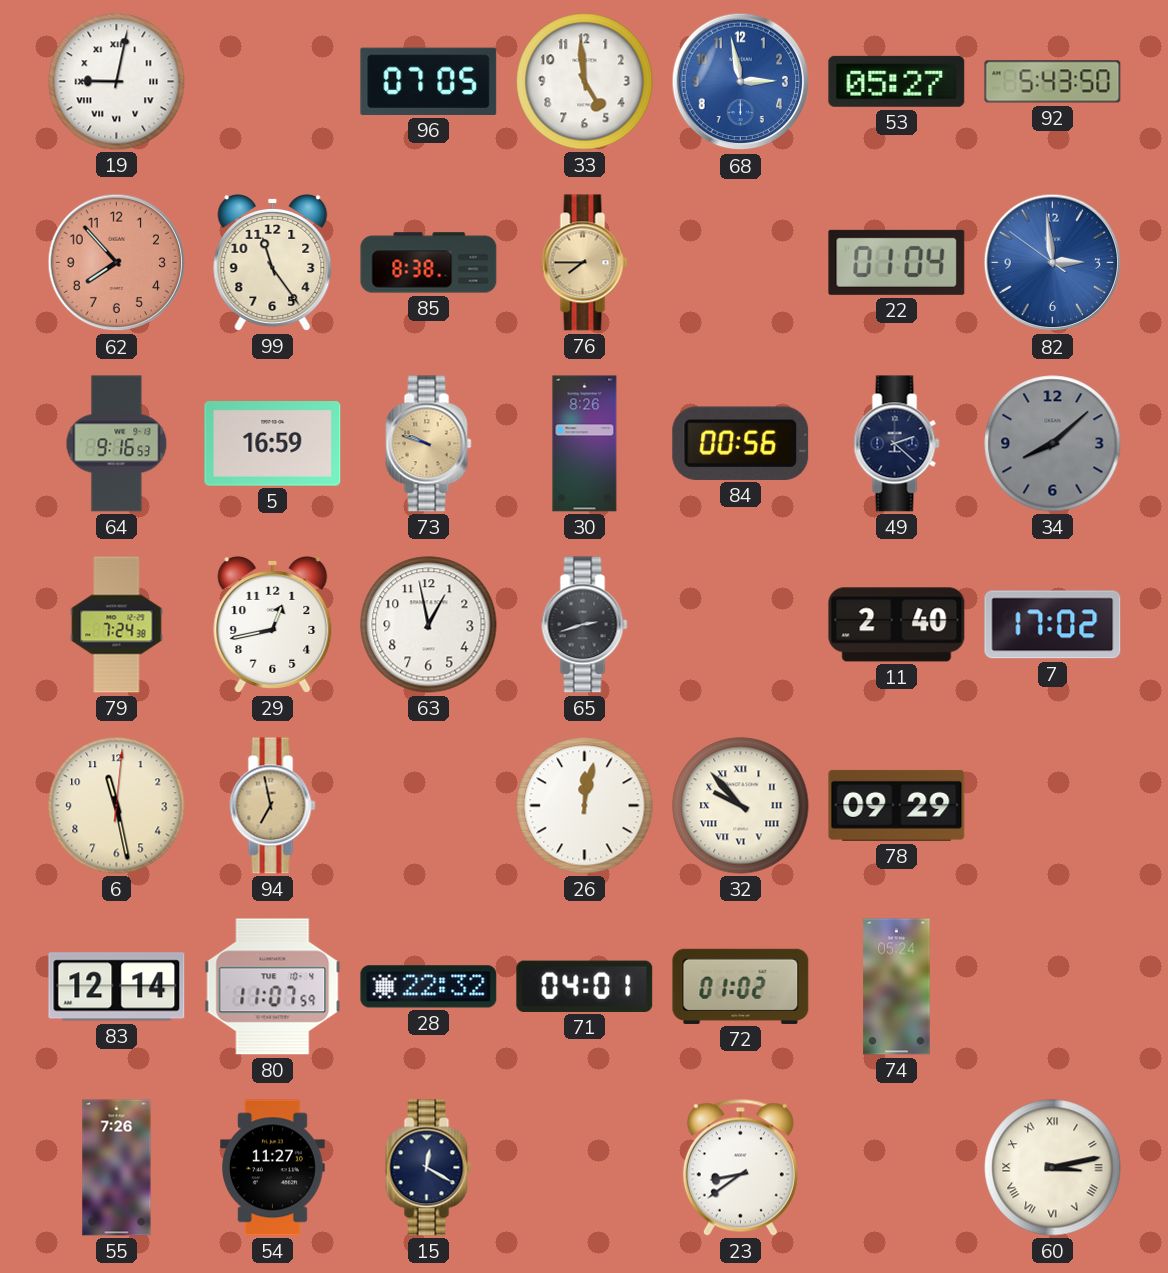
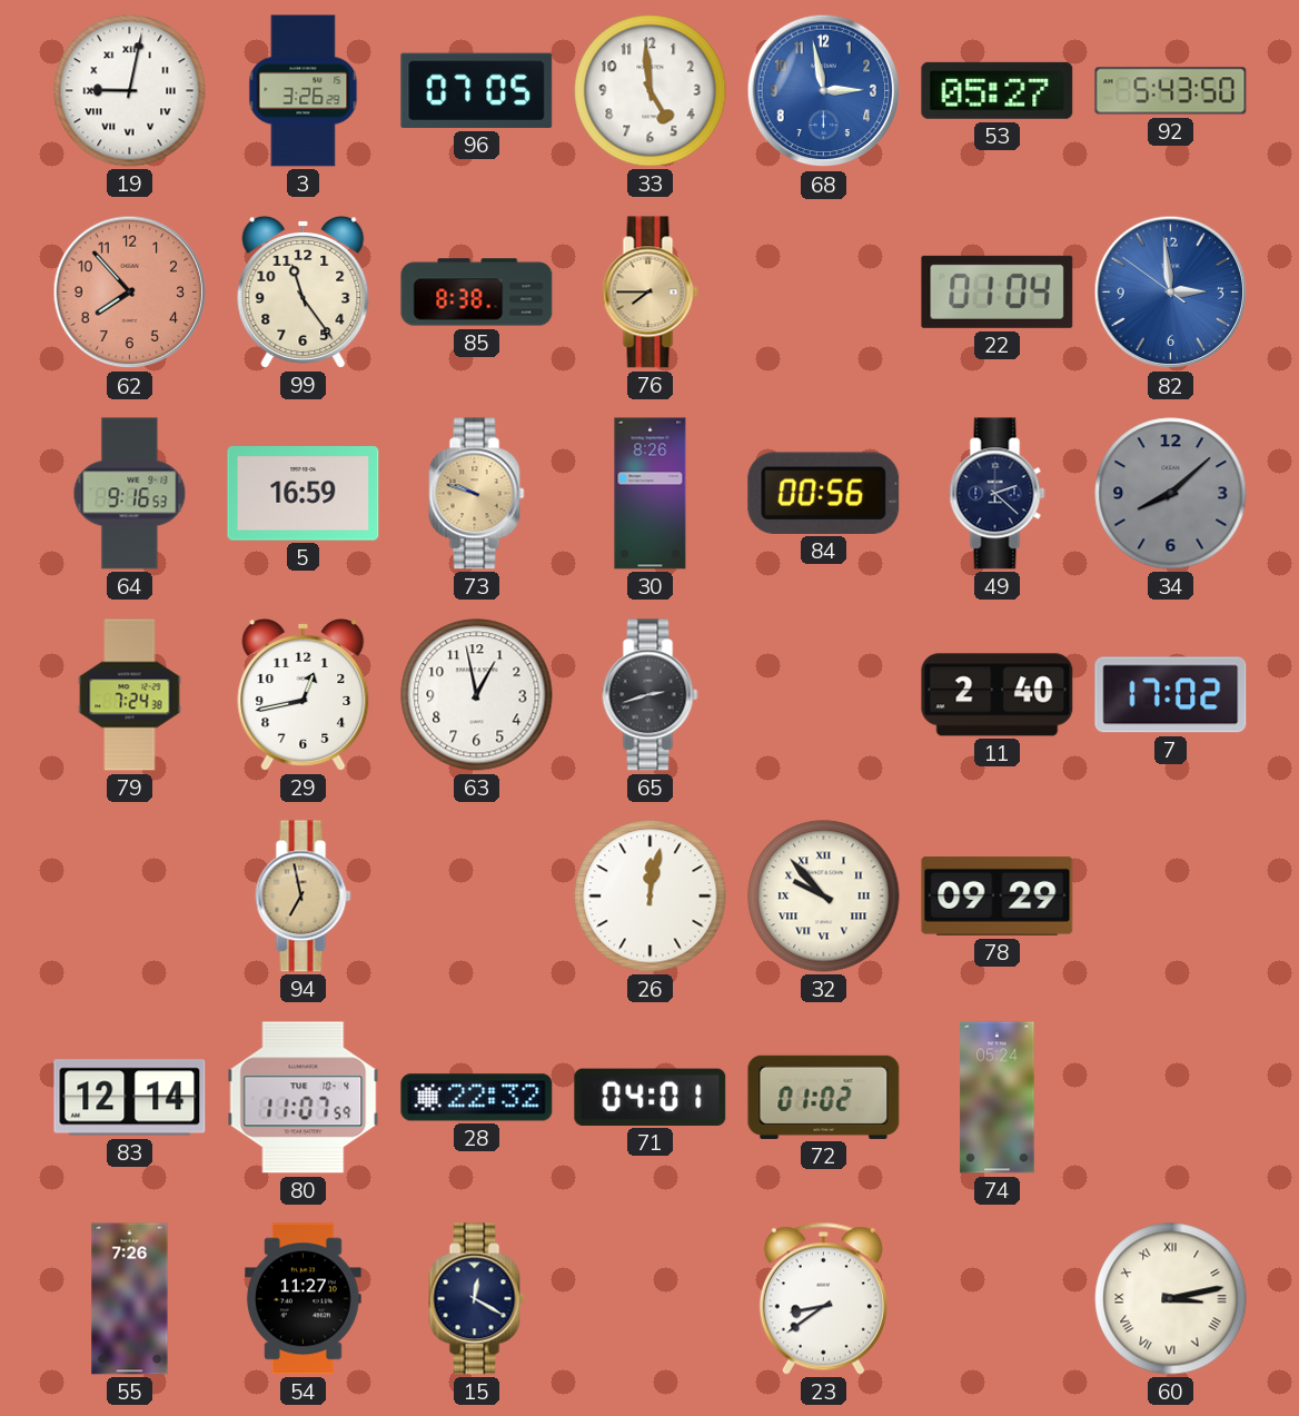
3: none -> 3:26
6: 11:28 -> none
